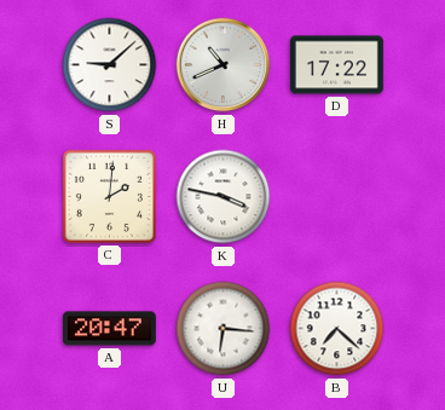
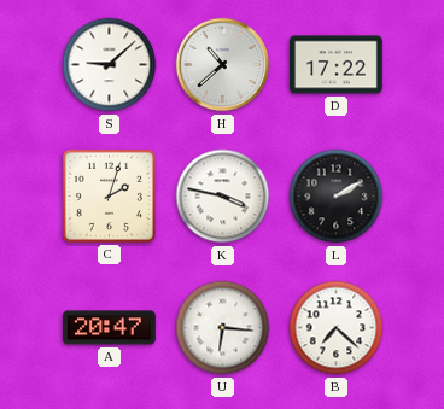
H: 10:41 -> 10:38
C: 2:01 -> 2:03
L: none -> 2:10
